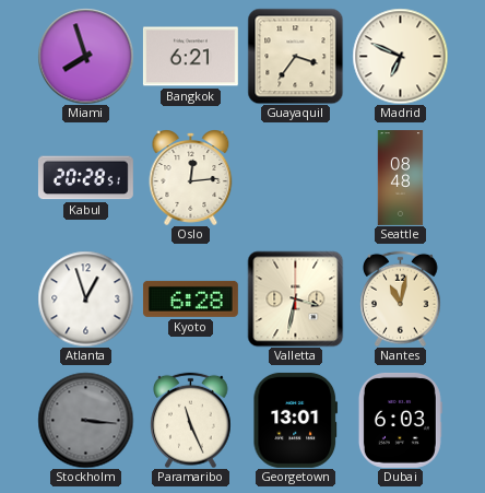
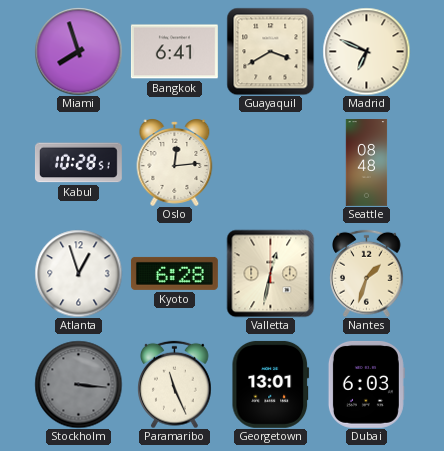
Bangkok: 6:21 -> 6:41
Guayaquil: 3:36 -> 3:40
Kabul: 20:28 -> 10:28
Valletta: 3:32 -> 12:32
Nantes: 11:02 -> 1:33
